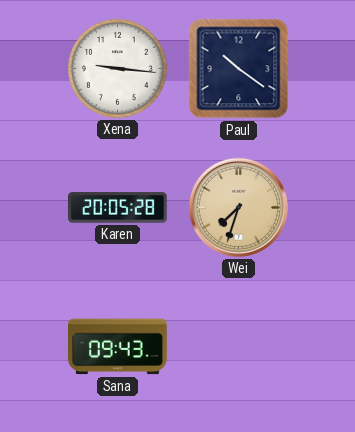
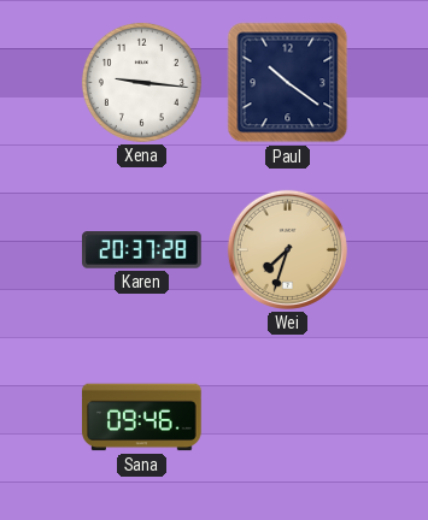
Karen: 20:05 -> 20:37
Sana: 09:43 -> 09:46
